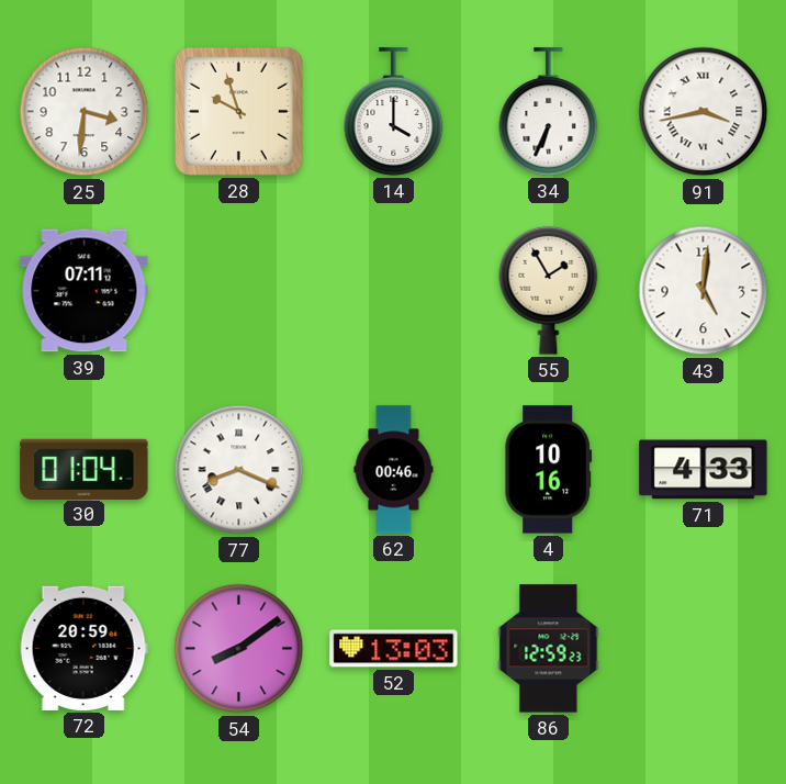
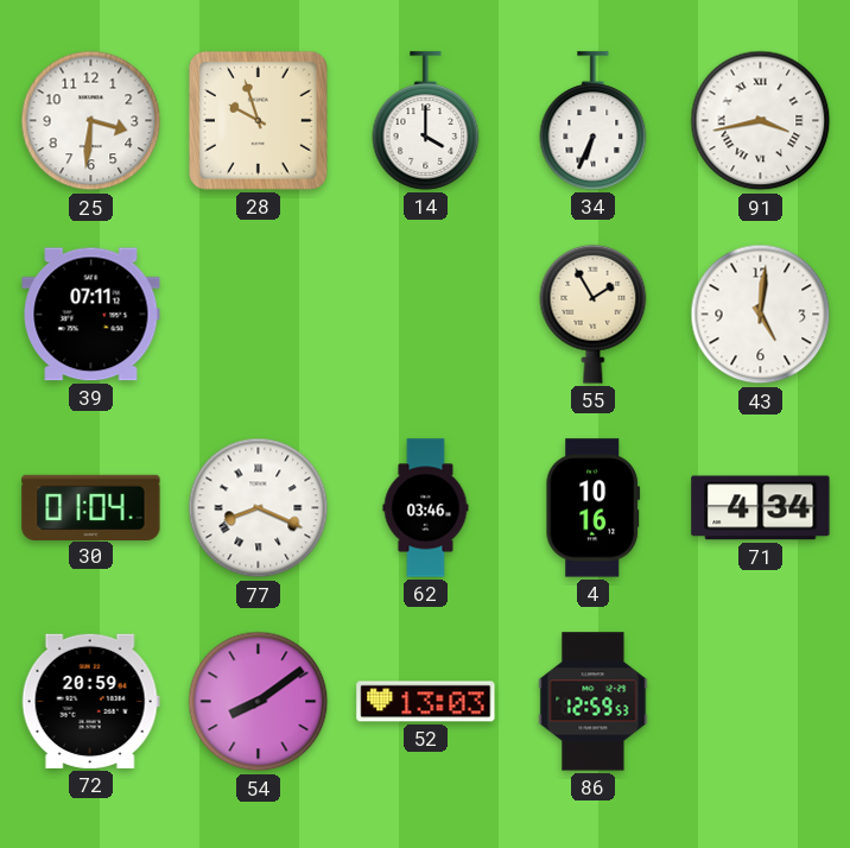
62: 00:46 -> 03:46
71: 4:33 -> 4:34
86: 12:59:23 -> 12:59:53
